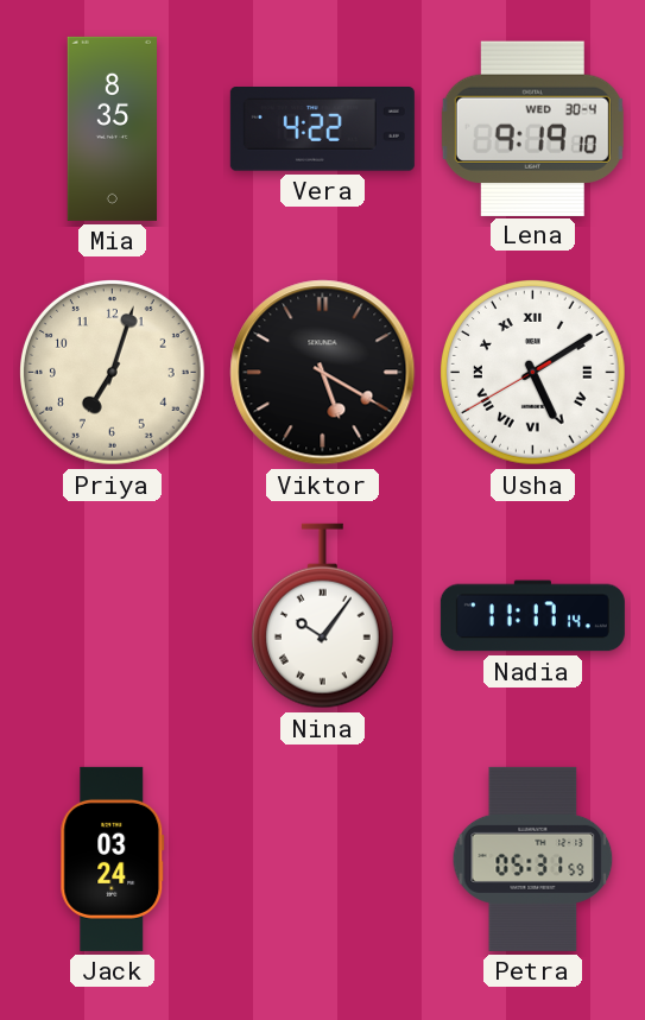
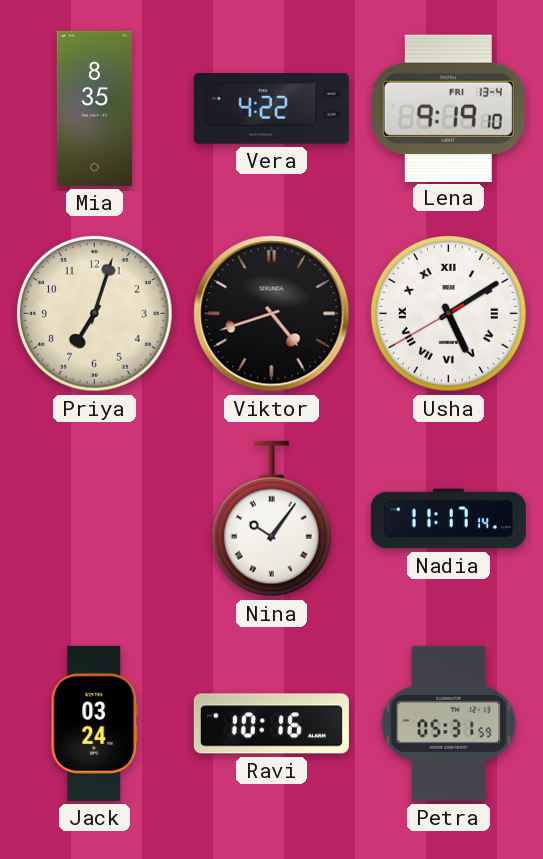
Lena date: WED 30-4 -> FRI 13-4
Viktor: 5:20 -> 4:42
Ravi: none -> 10:16
